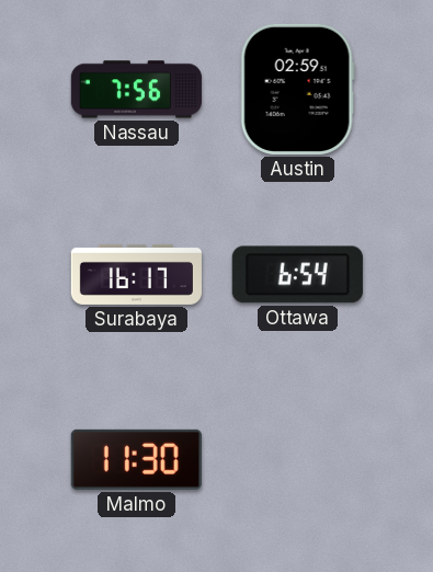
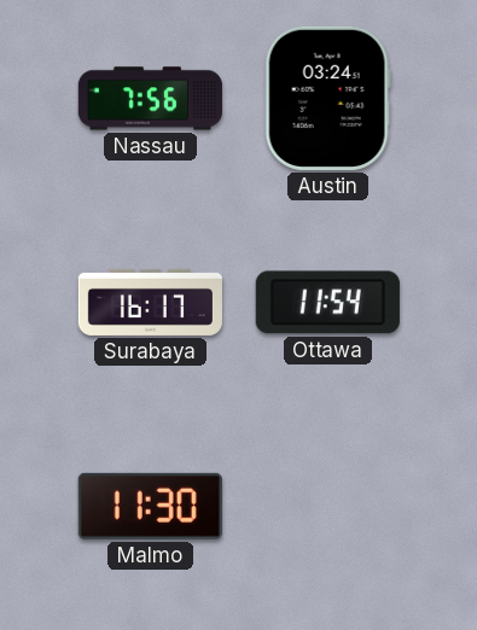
Austin: 02:59 -> 03:24
Ottawa: 6:54 -> 11:54
